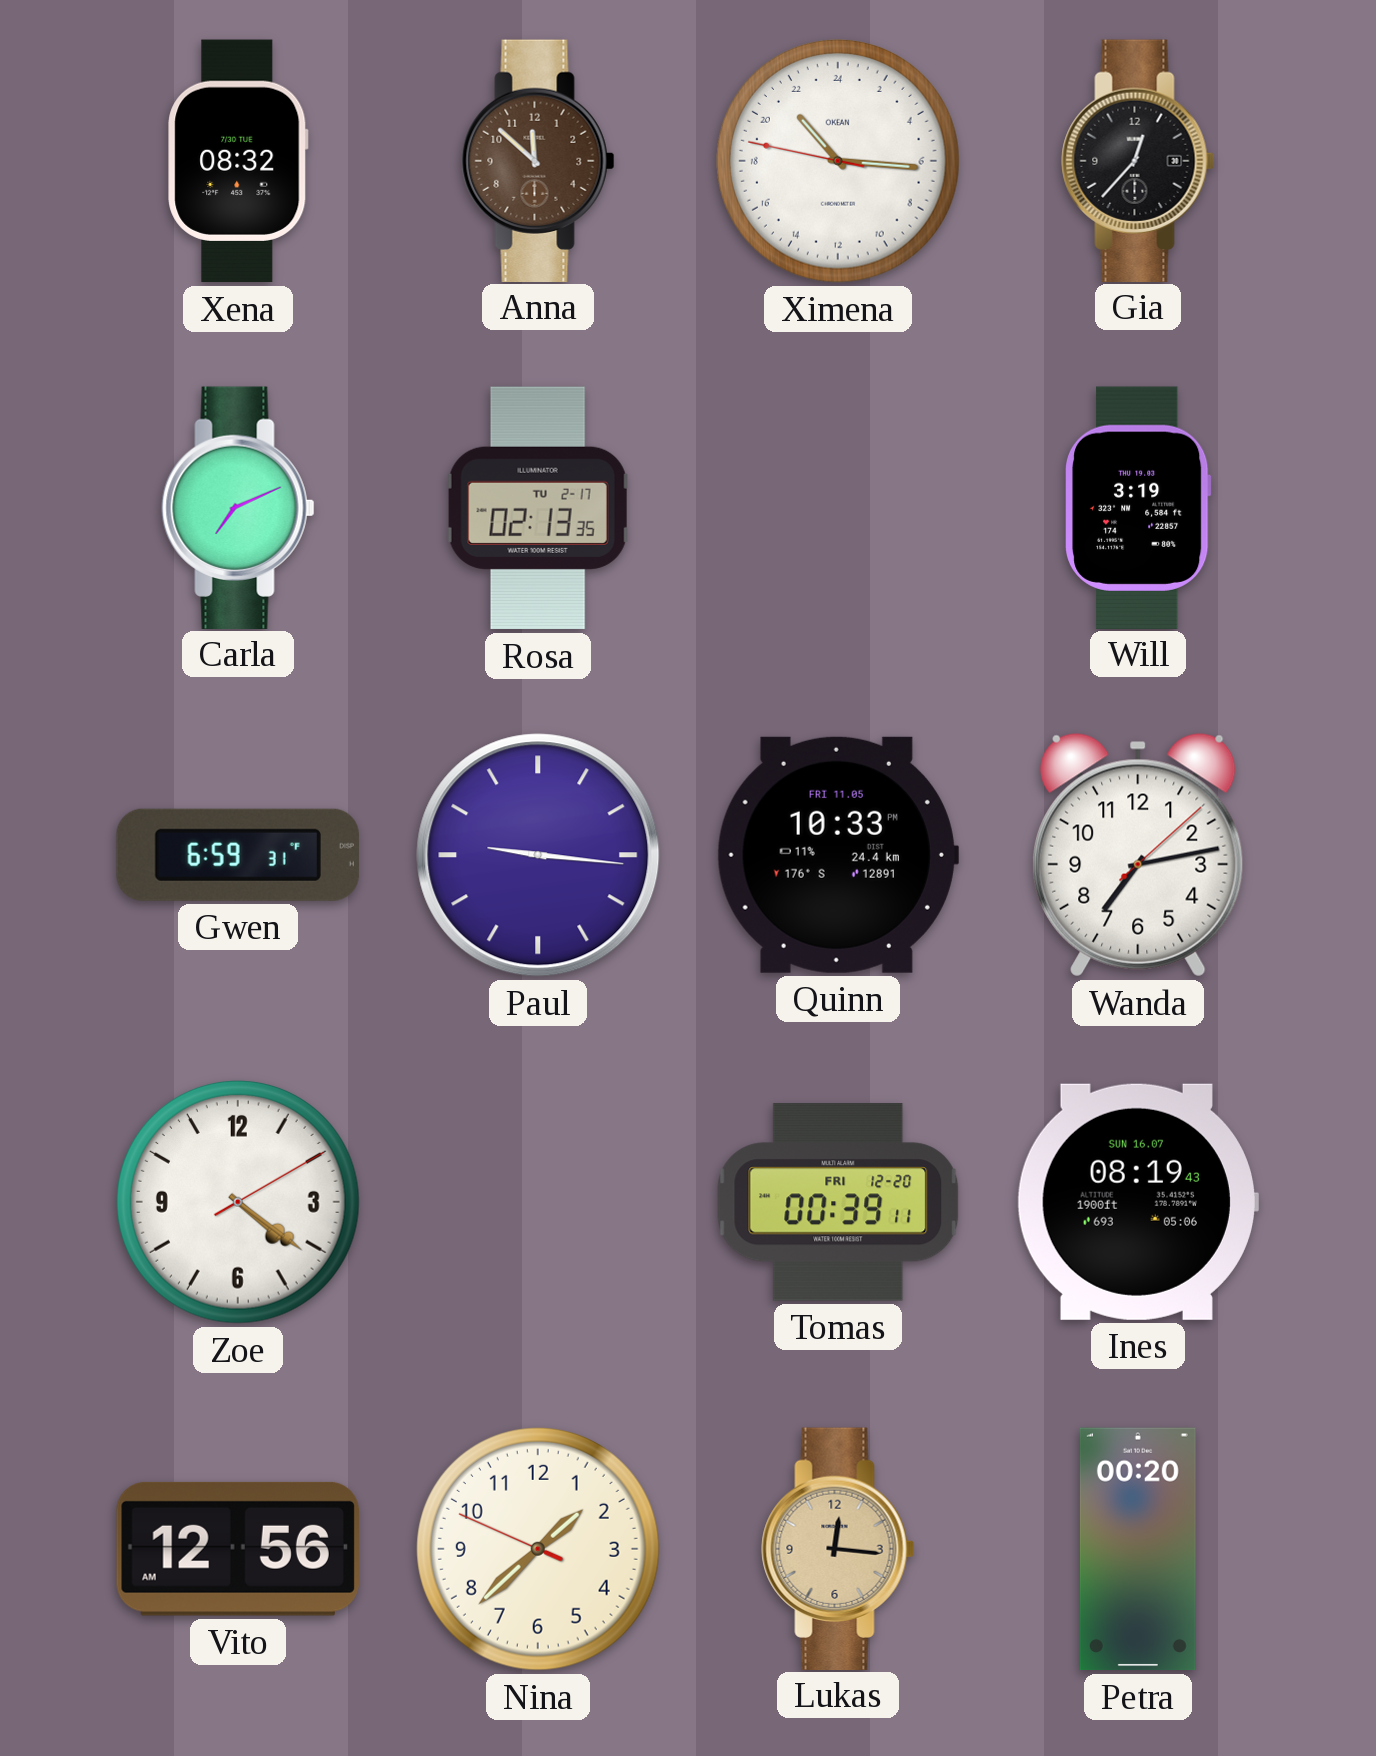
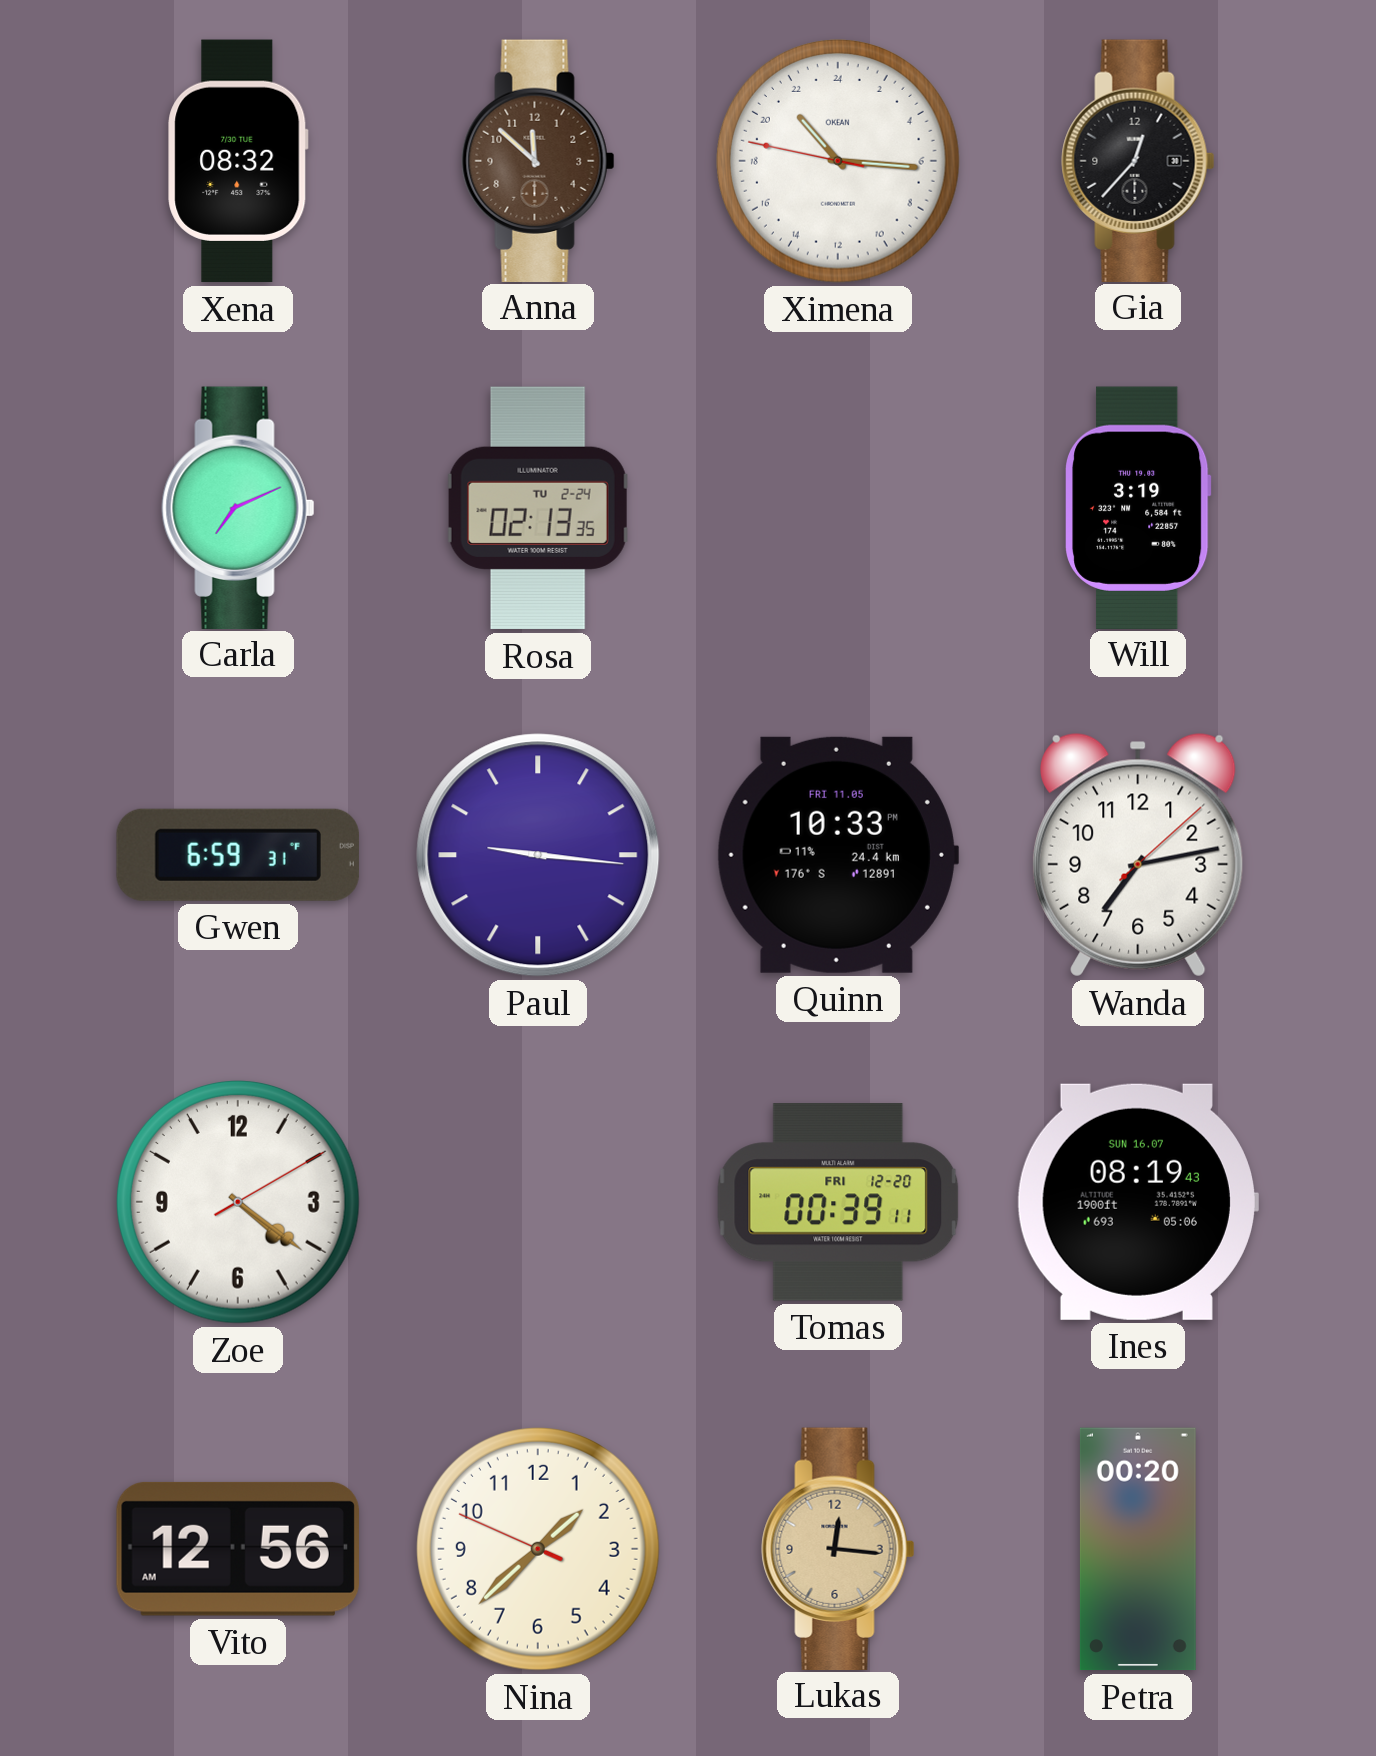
Rosa date: TU 2-17 -> TU 2-24
